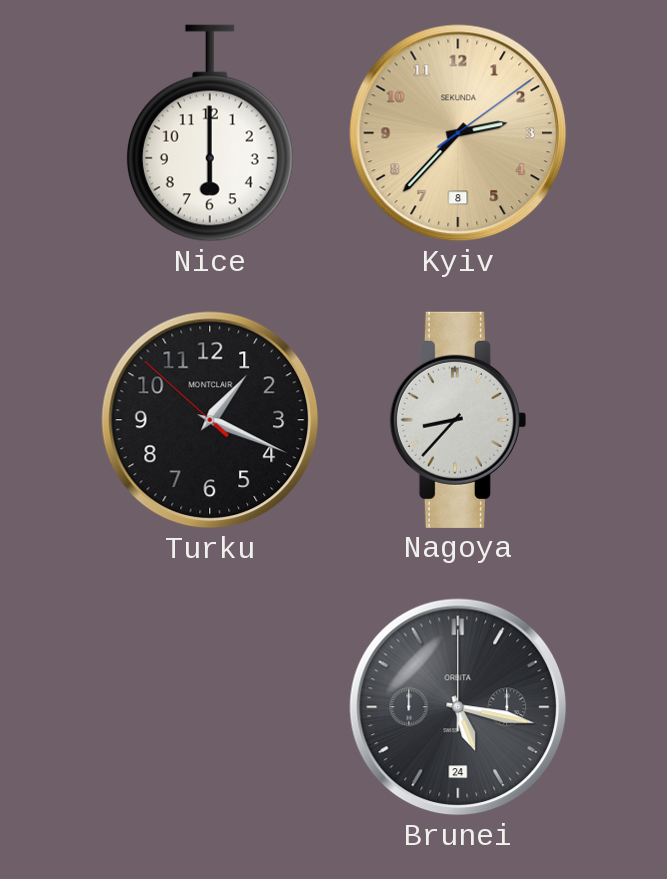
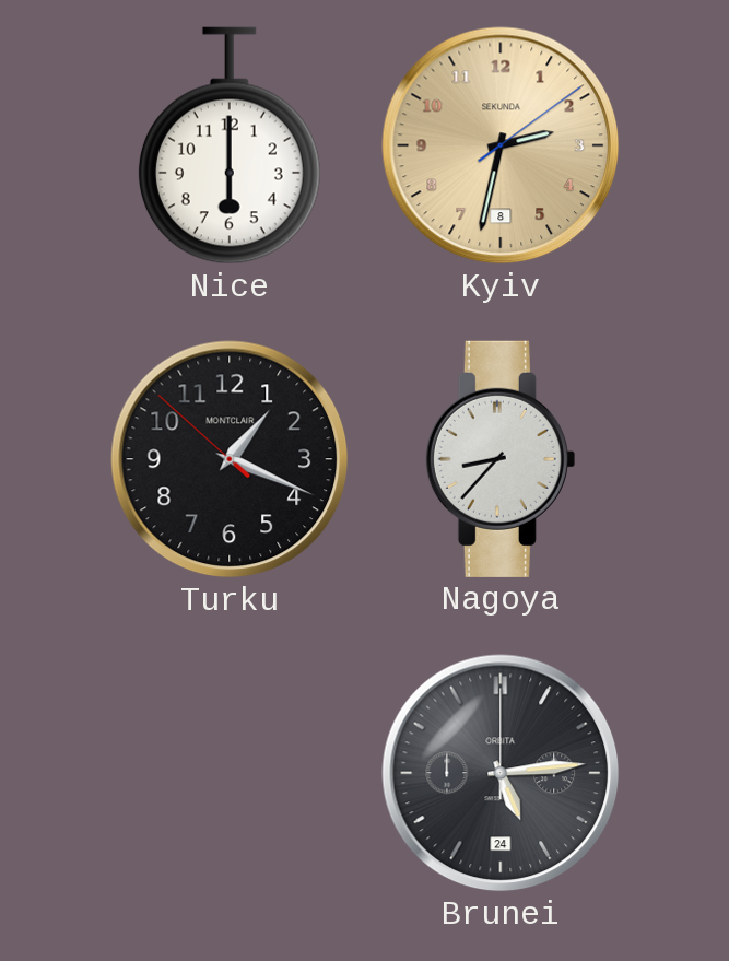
Kyiv: 2:37 -> 2:32
Brunei: 5:17 -> 5:14
